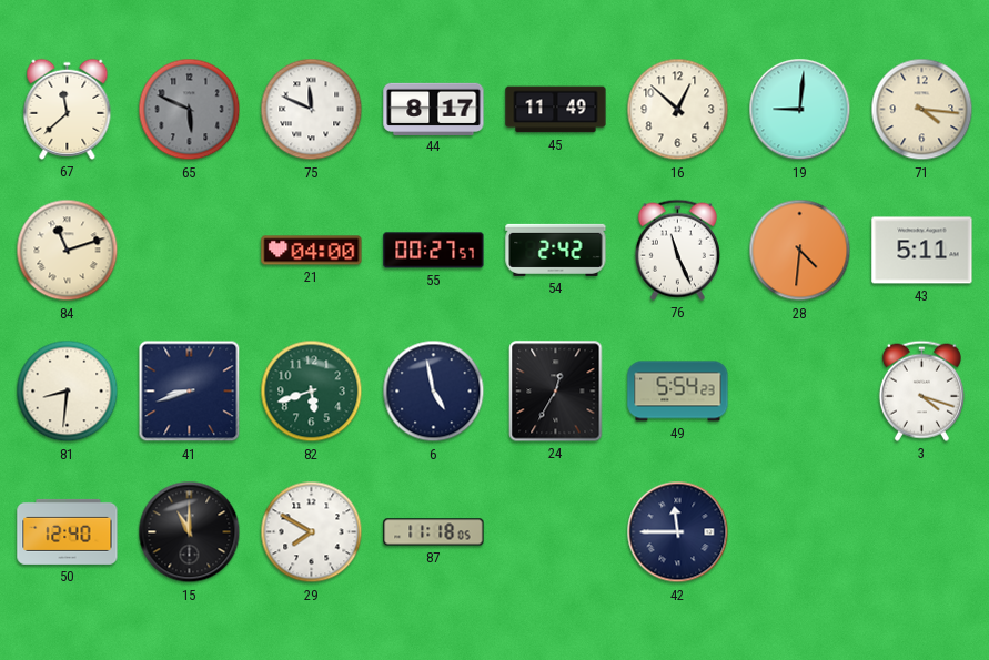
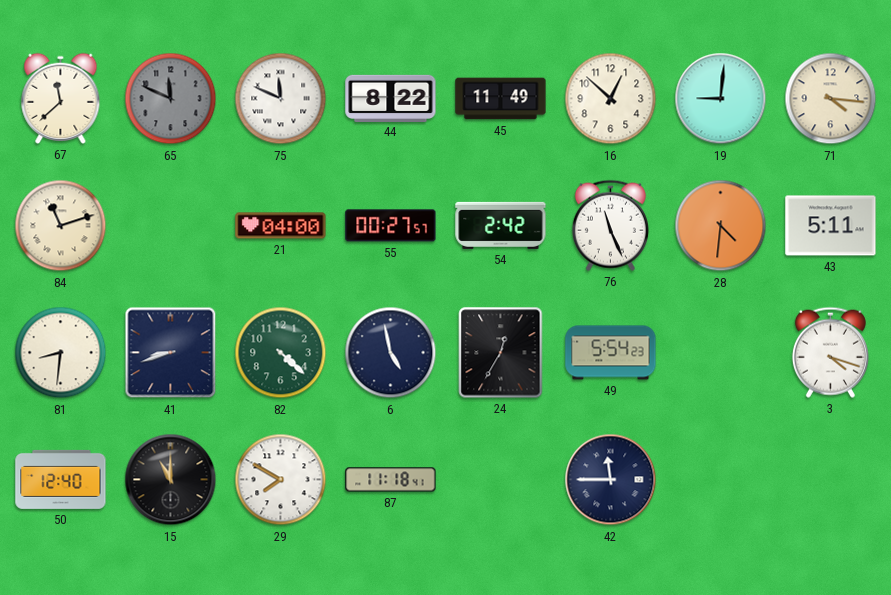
65: 5:49 -> 11:49
44: 8:17 -> 8:22
82: 5:42 -> 4:22
87: 11:18:05 -> 11:18:41
